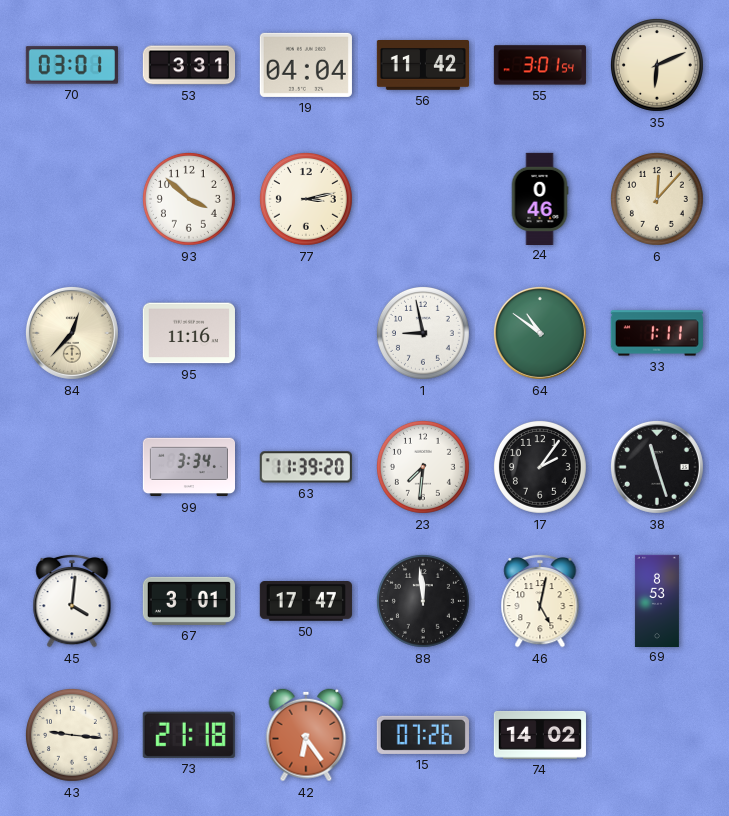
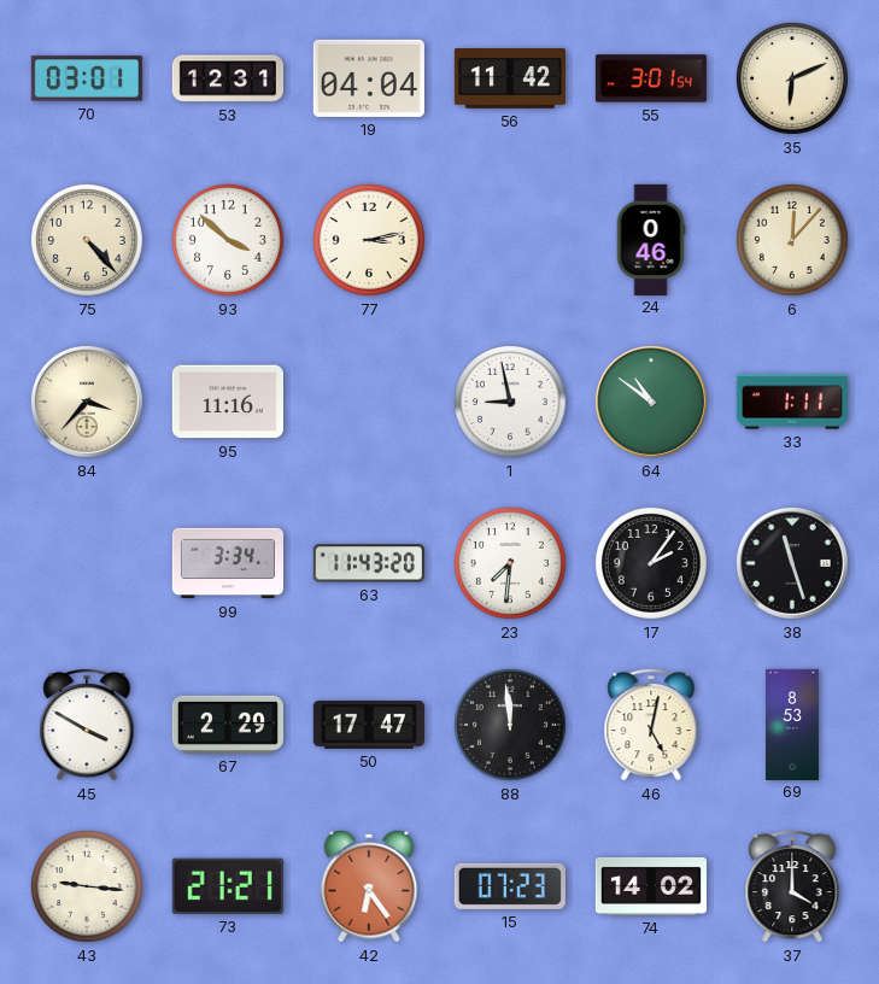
53: 3:31 -> 12:31
75: none -> 4:23
84: 12:37 -> 3:37
63: 11:39 -> 11:43
45: 4:01 -> 3:50
67: 3:01 -> 2:29
73: 21:18 -> 21:21
15: 07:26 -> 07:23
37: none -> 4:00
